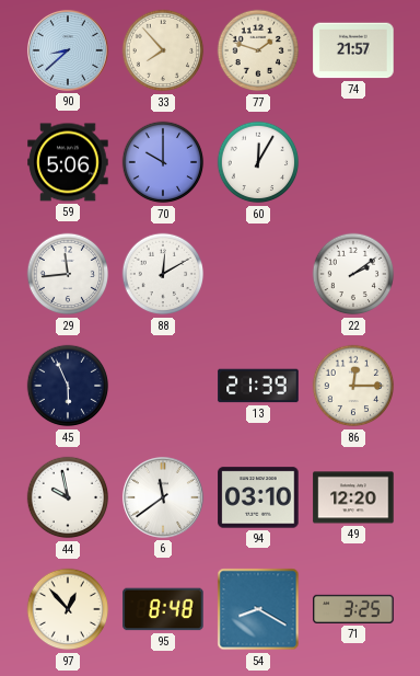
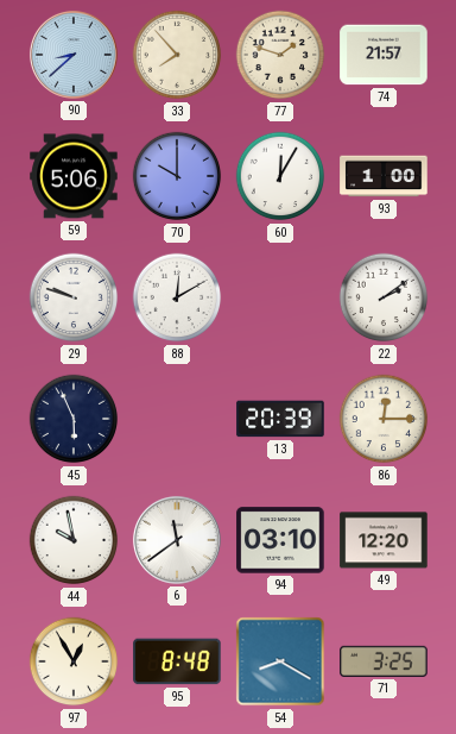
93: none -> 1:00
29: 11:44 -> 9:48
13: 21:39 -> 20:39
97: 12:53 -> 12:55
